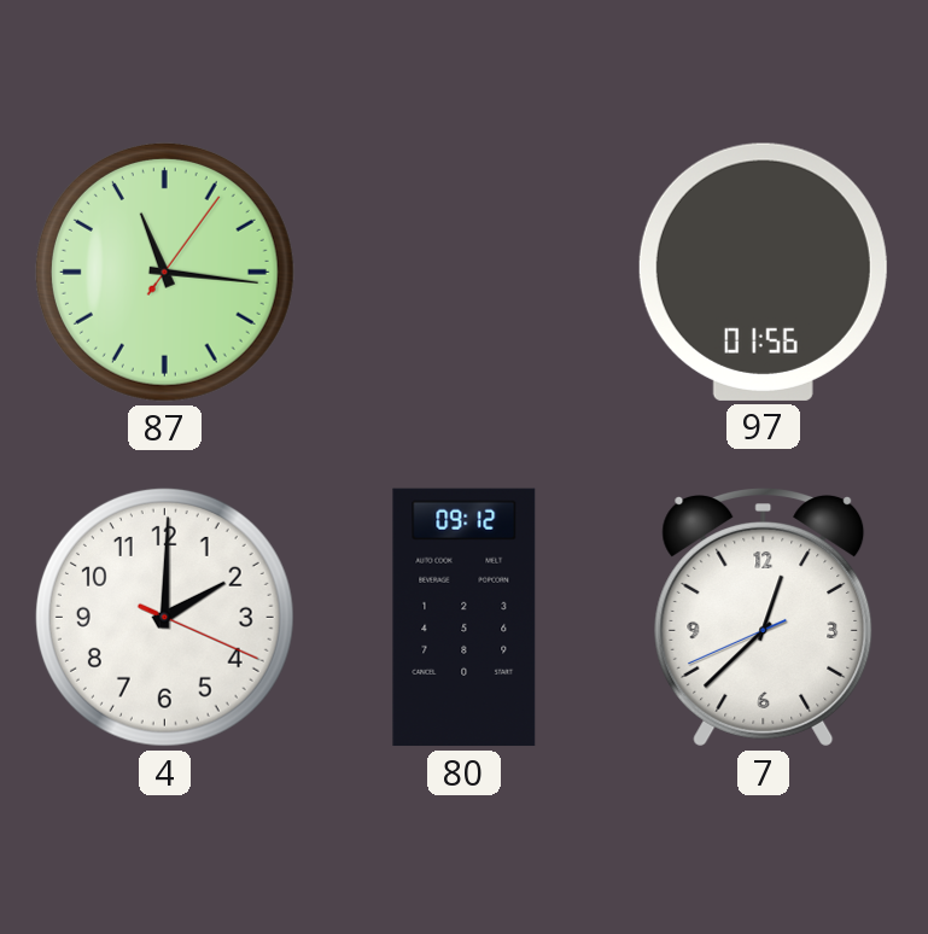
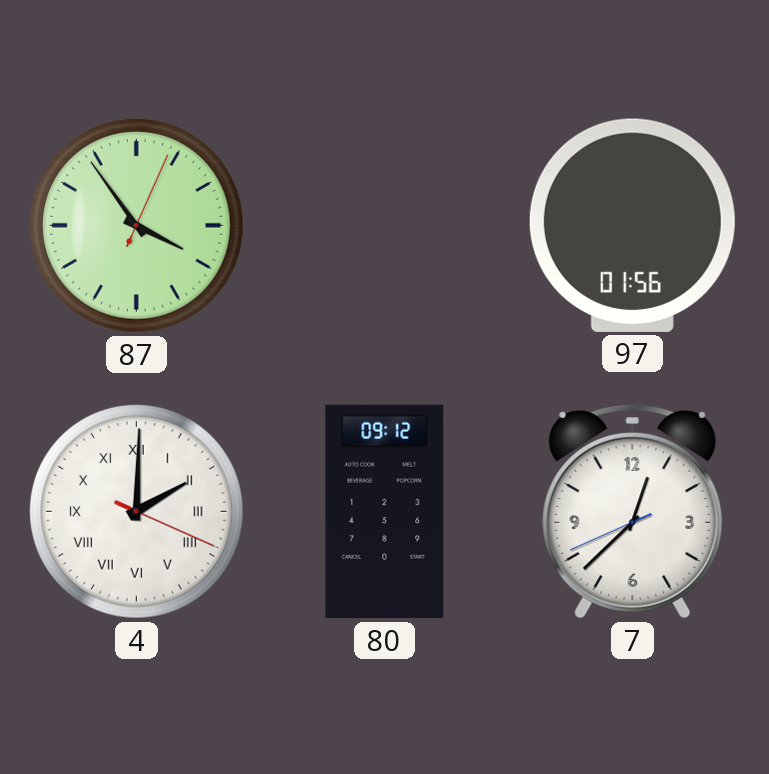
87: 11:16 -> 3:54
4 numerals: Arabic -> Roman
